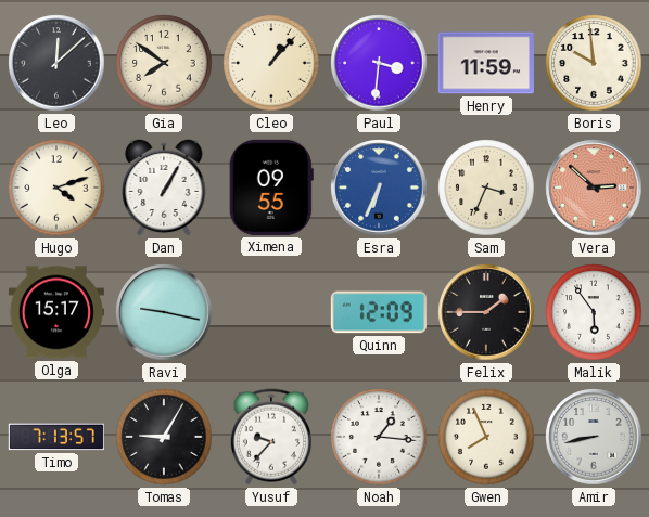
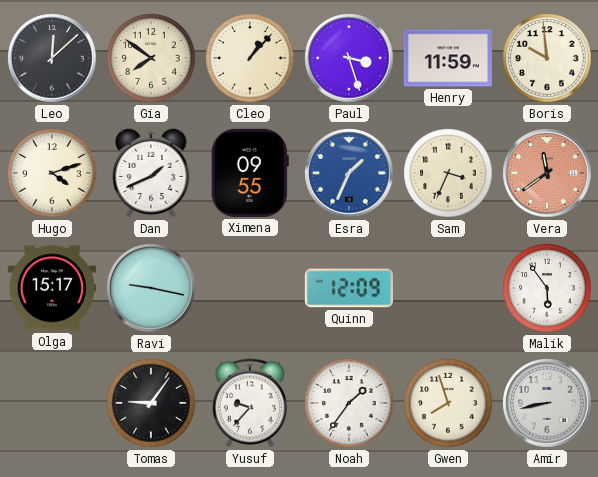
Paul: 3:31 -> 3:27
Dan: 1:05 -> 1:41
Esra: 6:34 -> 1:34
Vera: 2:52 -> 11:39
Felix: 1:45 -> none
Timo: 7:13 -> none
Tomas: 9:05 -> 9:06
Noah: 1:16 -> 1:36
Gwen: 7:56 -> 7:57
